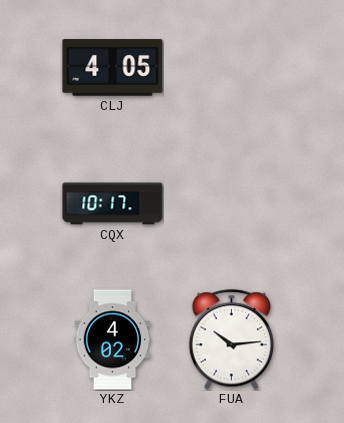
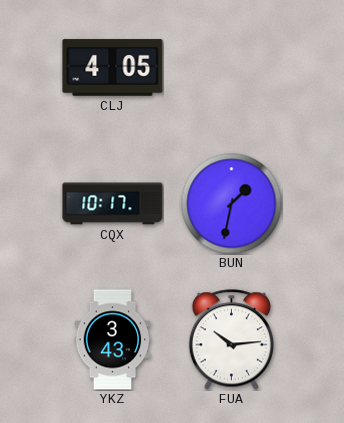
BUN: none -> 1:32
YKZ: 4:02 -> 3:43
